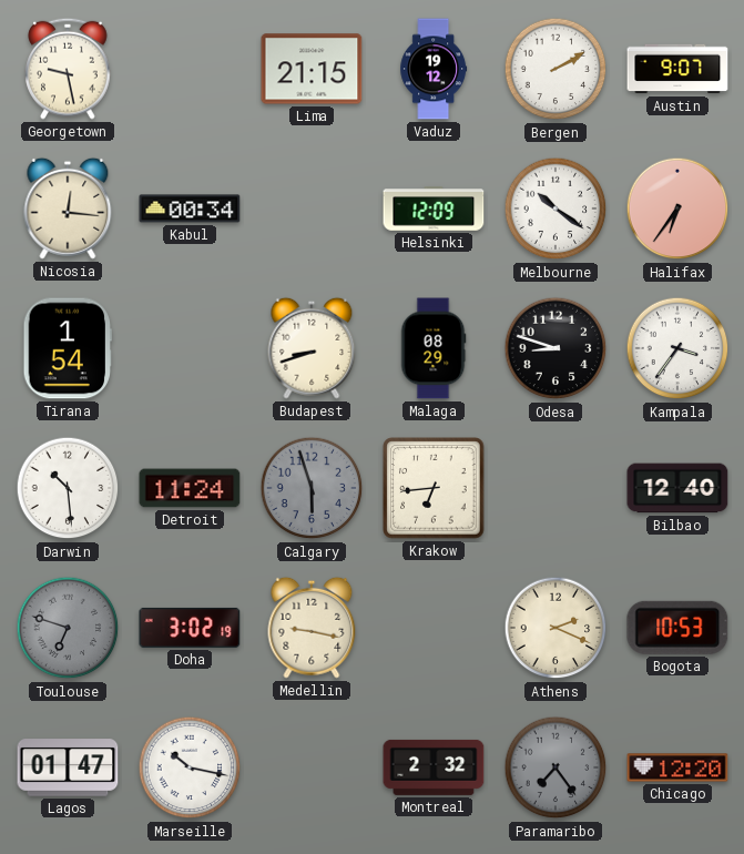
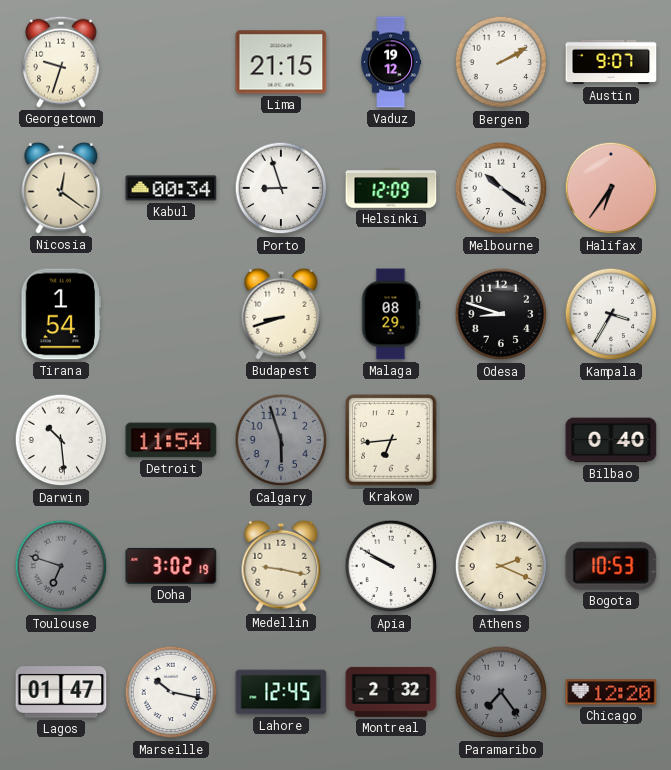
Georgetown: 9:28 -> 9:33
Nicosia: 12:16 -> 12:21
Porto: none -> 8:57
Kampala: 3:36 -> 3:35
Detroit: 11:24 -> 11:54
Bilbao: 12:40 -> 0:40
Apia: none -> 9:50
Lahore: none -> 12:45
